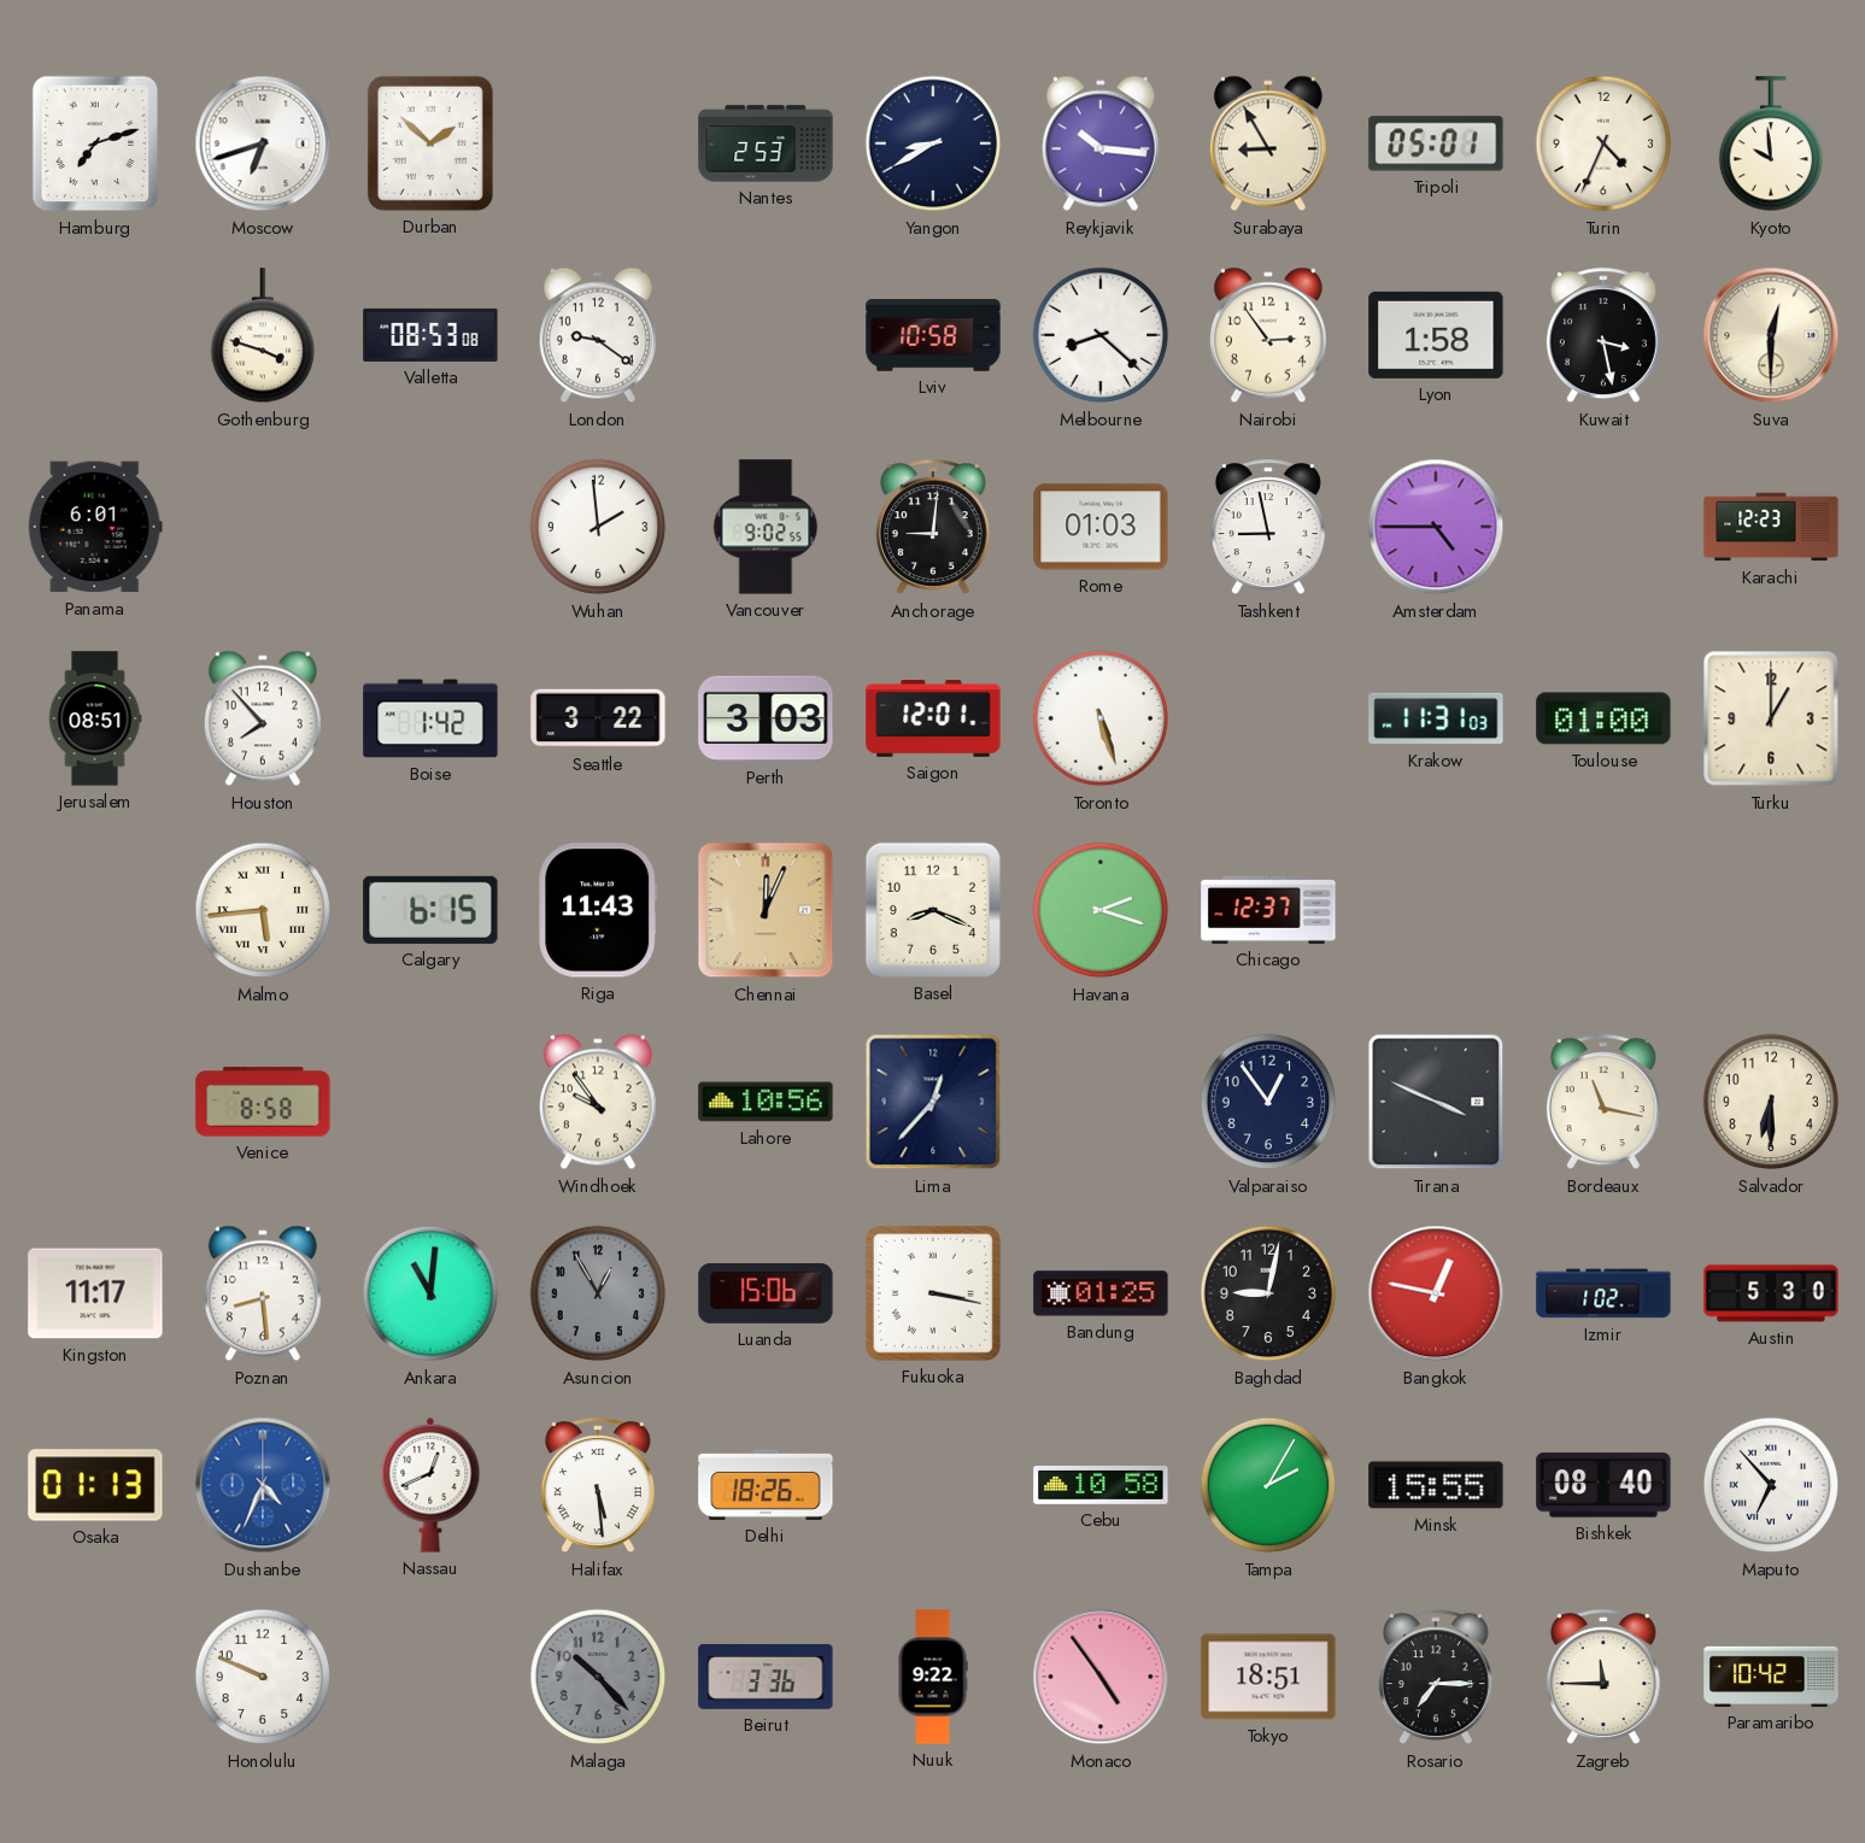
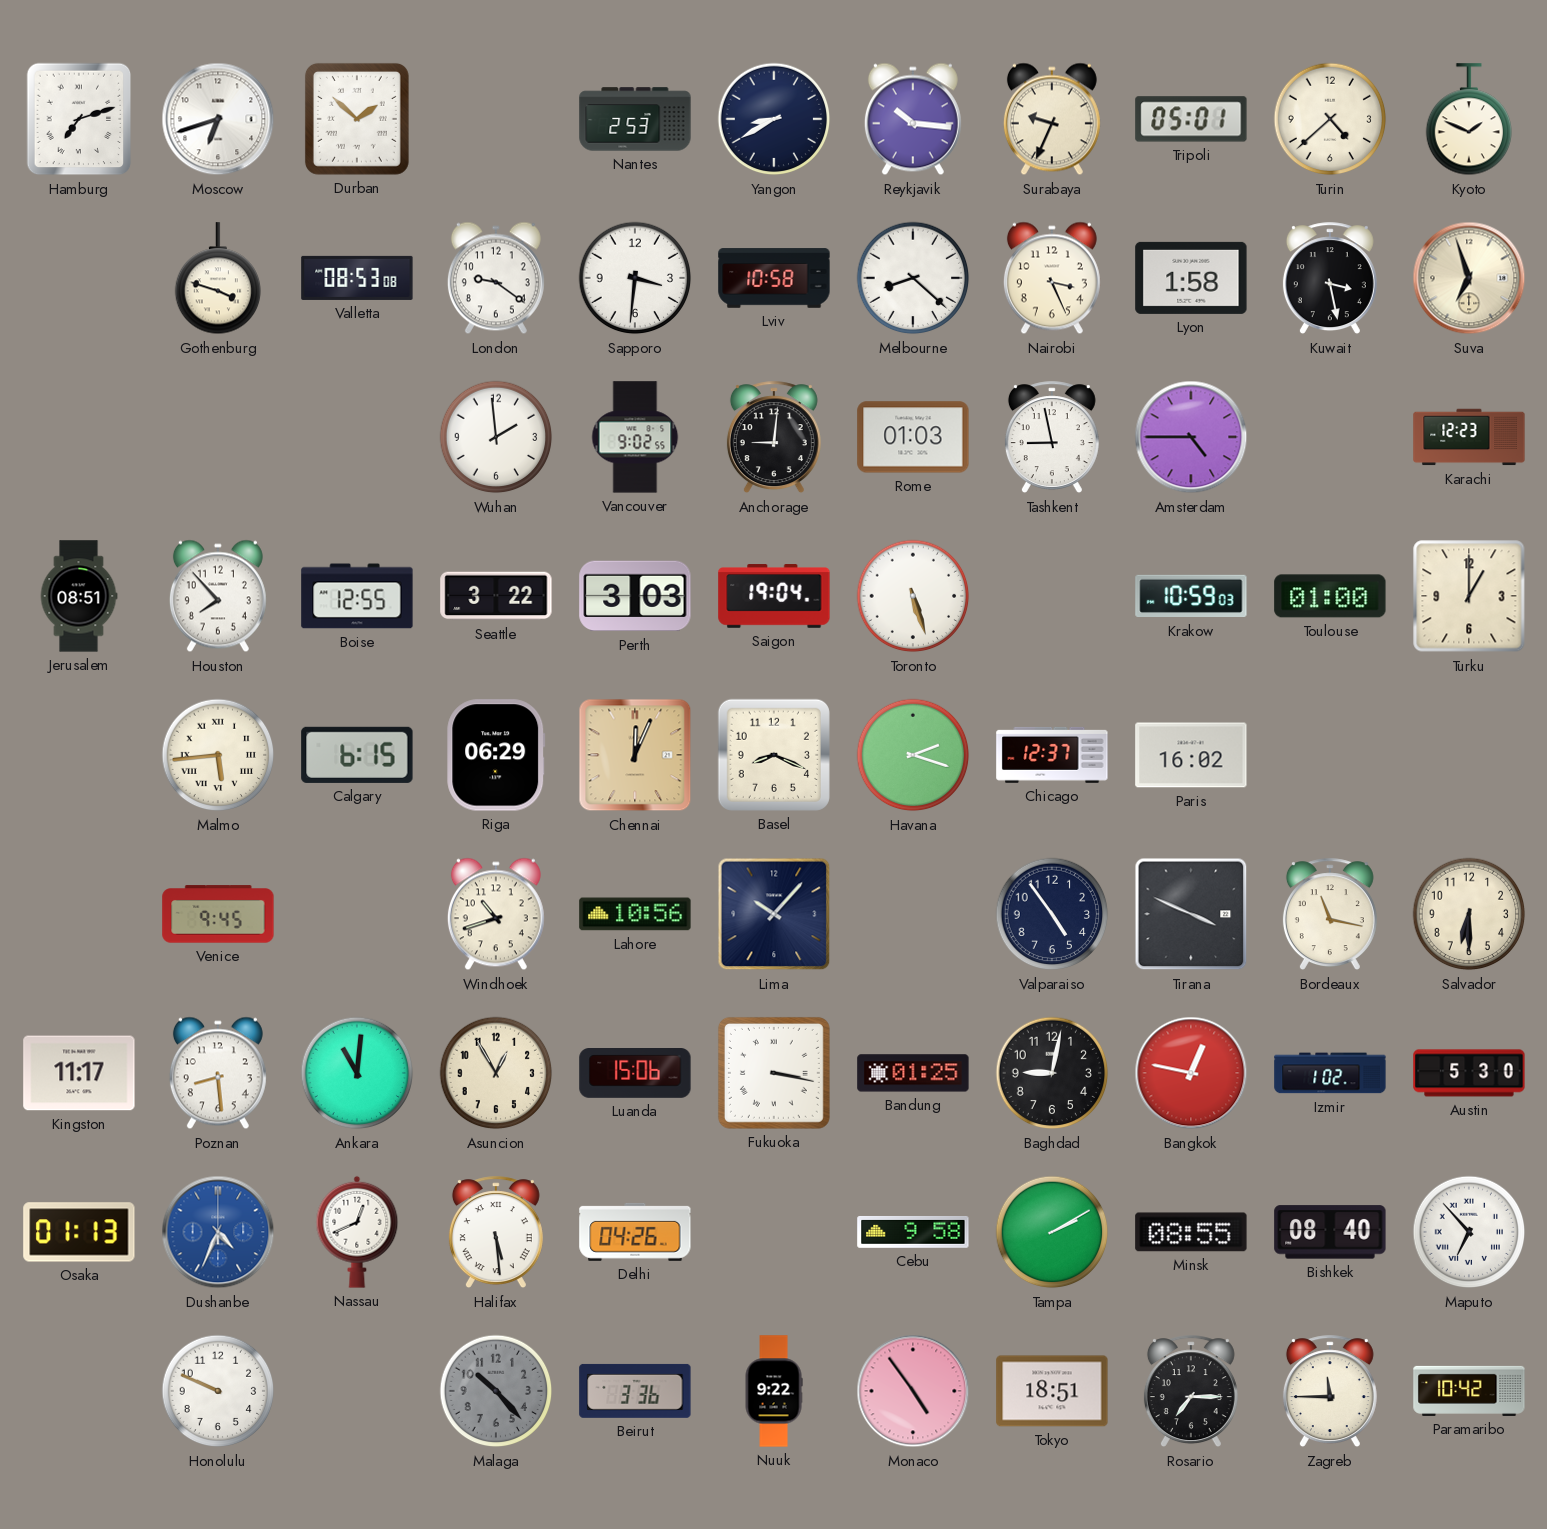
Surabaya: 8:55 -> 9:34
Turin: 4:34 -> 4:38
Kyoto: 9:59 -> 1:49
Sapporo: none -> 3:31
Nairobi: 2:54 -> 3:26
Suva: 12:30 -> 6:57
Panama: 6:01 -> none
Boise: 1:42 -> 12:55
Saigon: 12:01 -> 19:04
Krakow: 11:31 -> 10:59
Riga: 11:43 -> 06:29
Paris: none -> 16:02
Venice: 8:58 -> 9:45
Windhoek: 9:54 -> 10:42
Lima: 12:37 -> 10:07
Valparaiso: 12:54 -> 4:54
Asuncion dial: grey -> cream
Delhi: 18:26 -> 04:26
Cebu: 10:58 -> 9:58
Tampa: 2:05 -> 2:10
Minsk: 15:55 -> 08:55
